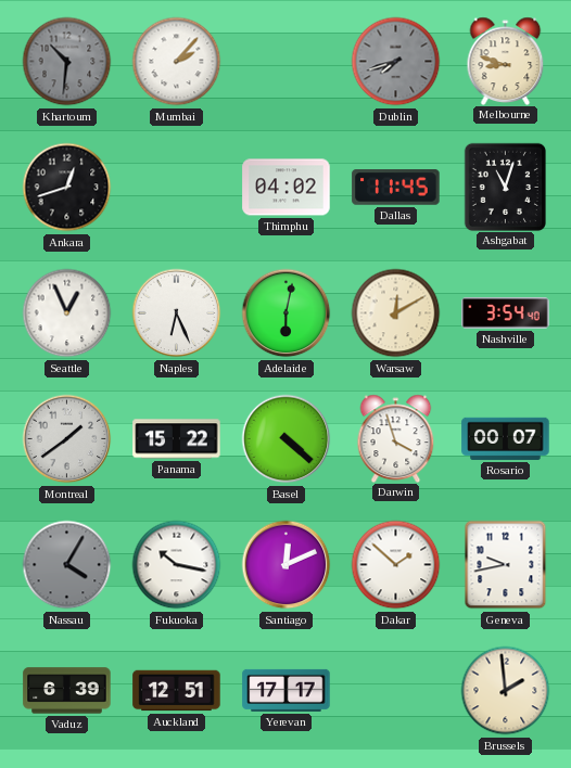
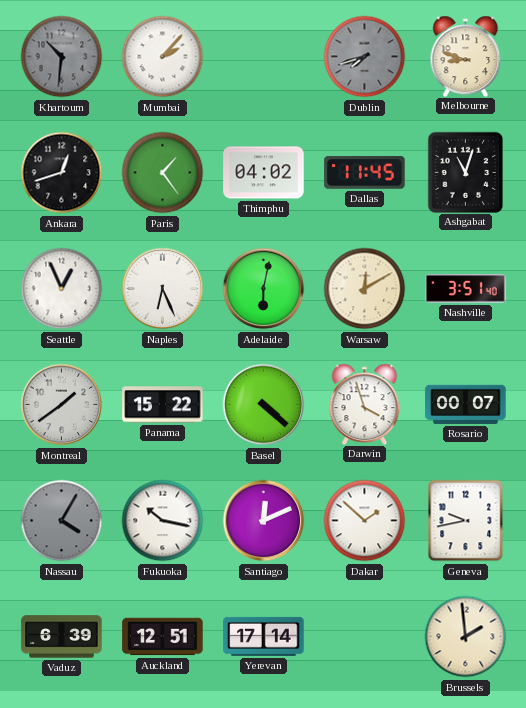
Paris: none -> 1:24
Nashville: 3:54 -> 3:51
Yerevan: 17:17 -> 17:14
